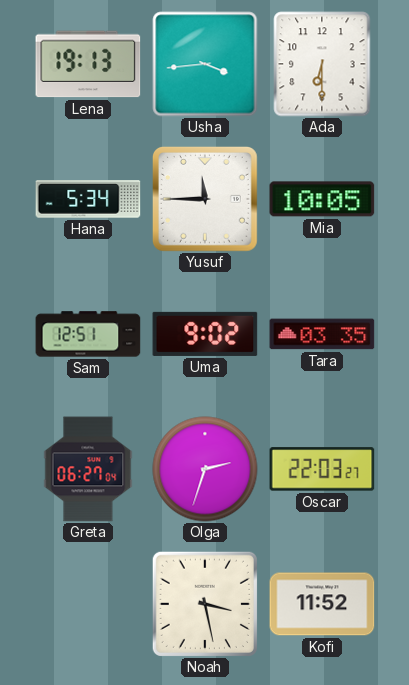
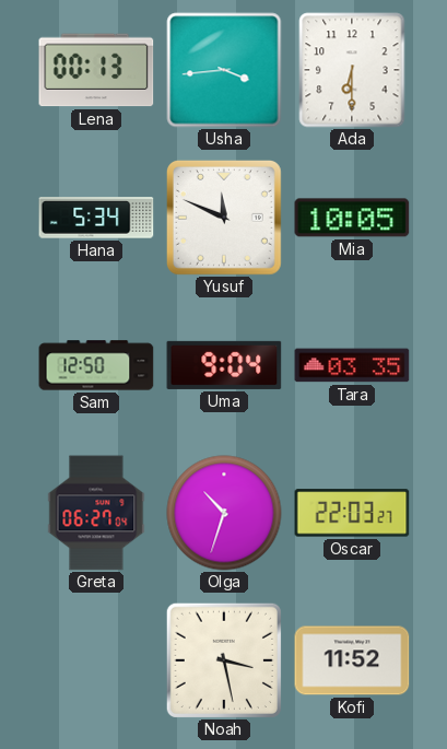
Lena: 19:13 -> 00:13
Yusuf: 11:45 -> 11:49
Sam: 12:51 -> 12:50
Uma: 9:02 -> 9:04
Olga: 2:33 -> 10:33
